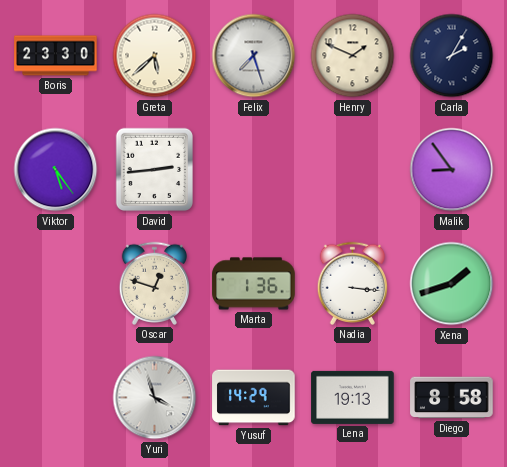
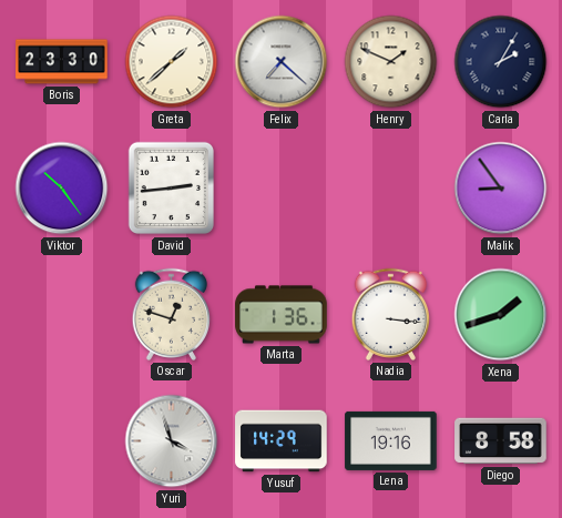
Greta: 5:38 -> 1:38
Felix: 7:27 -> 7:22
Viktor: 5:24 -> 10:24
Lena: 19:13 -> 19:16
